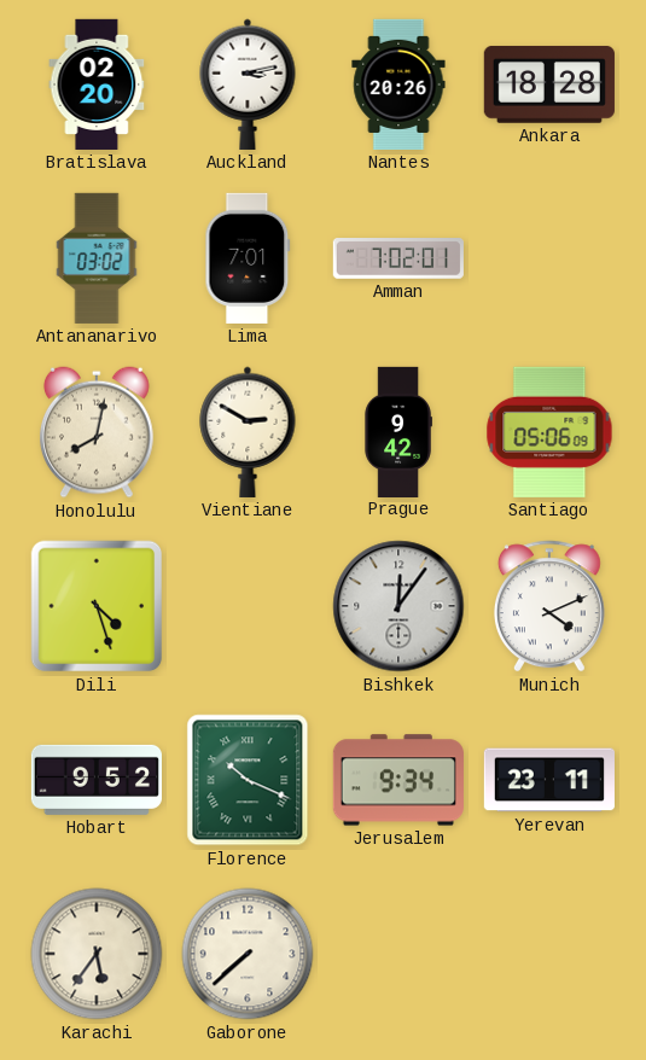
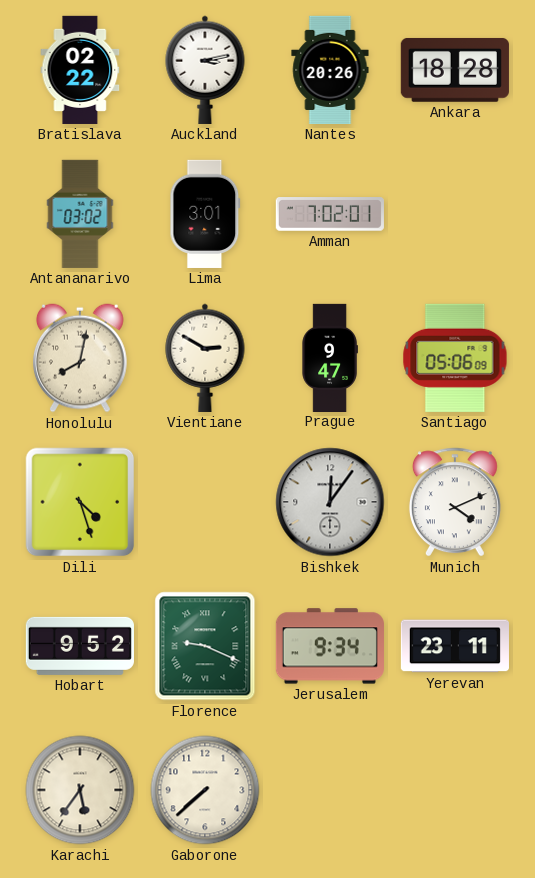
Bratislava: 02:20 -> 02:22
Lima: 7:01 -> 3:01
Prague: 9:42 -> 9:47
Florence: 10:19 -> 9:19
